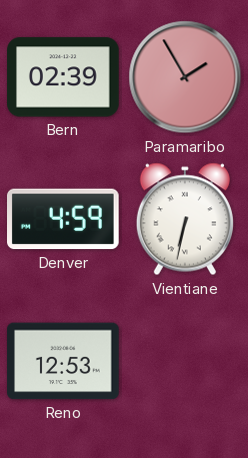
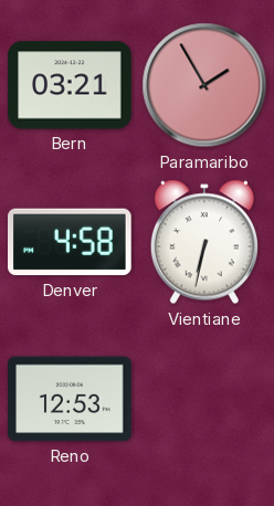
Bern: 02:39 -> 03:21
Denver: 4:59 -> 4:58
